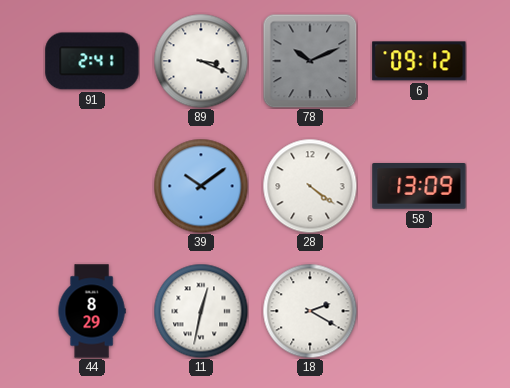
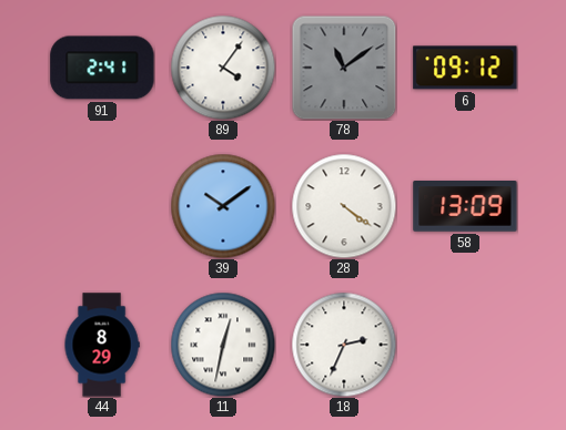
89: 3:19 -> 4:06
78: 10:11 -> 11:09
18: 2:20 -> 2:34
